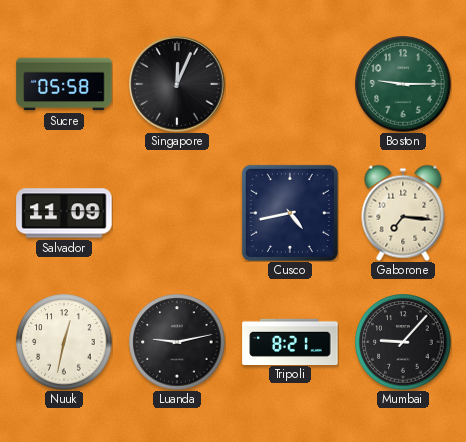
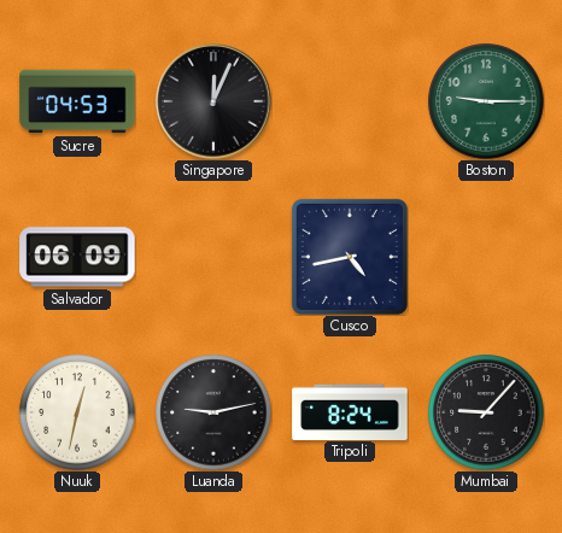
Sucre: 05:58 -> 04:53
Salvador: 11:09 -> 06:09
Gaborone: 7:16 -> none
Tripoli: 8:21 -> 8:24
